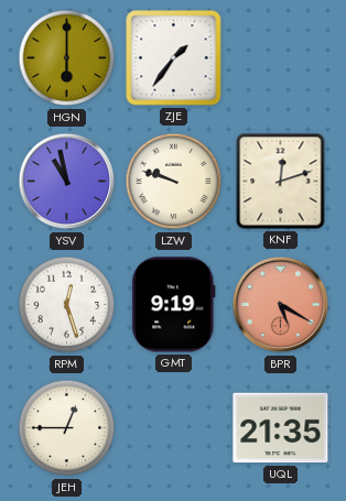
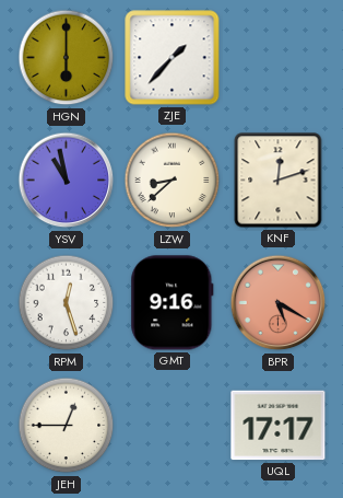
ZJE: 1:36 -> 1:37
LZW: 9:48 -> 8:38
GMT: 9:19 -> 9:16
UQL: 21:35 -> 17:17
